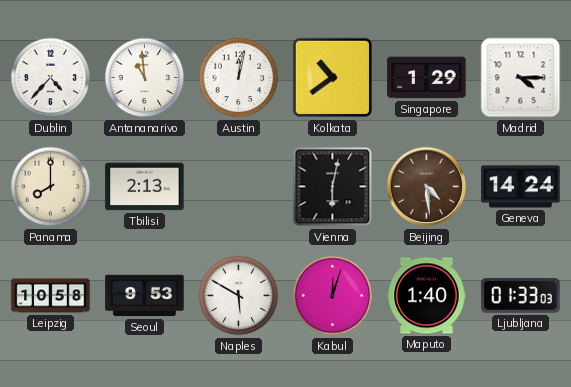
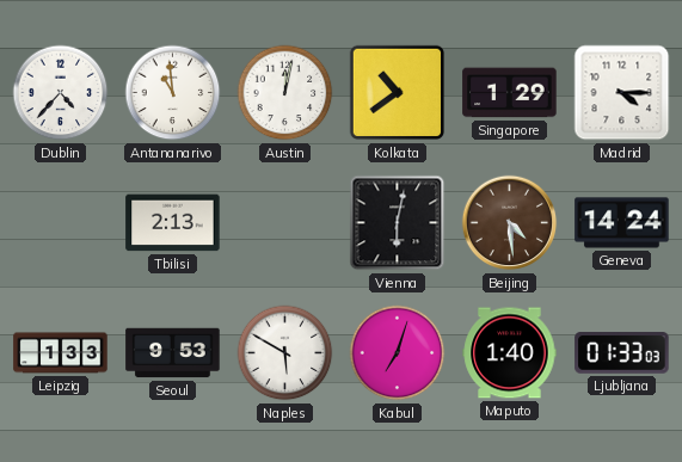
Panama: 8:00 -> none
Leipzig: 10:58 -> 1:33
Kabul: 12:03 -> 7:03
